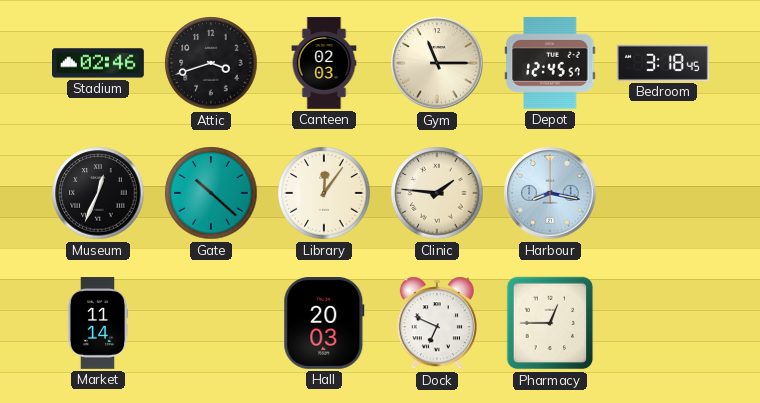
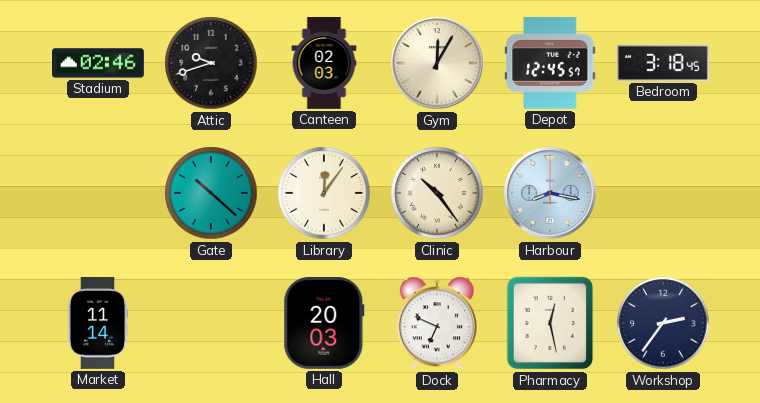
Attic: 3:42 -> 9:42
Gym: 11:15 -> 12:05
Museum: 12:34 -> none
Clinic: 1:46 -> 10:24
Pharmacy: 12:45 -> 12:28
Workshop: none -> 2:36
